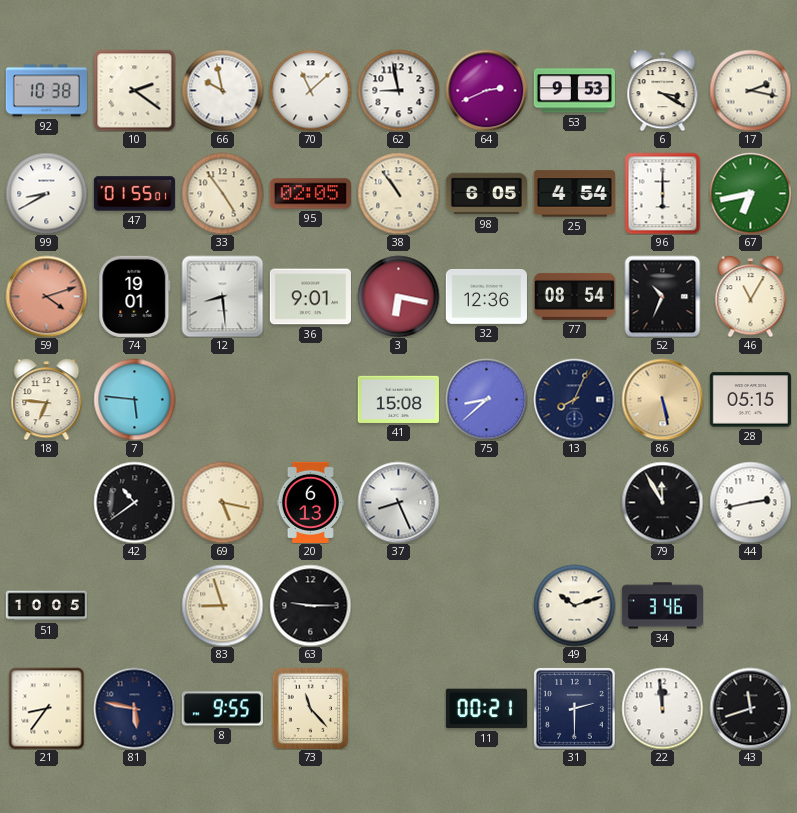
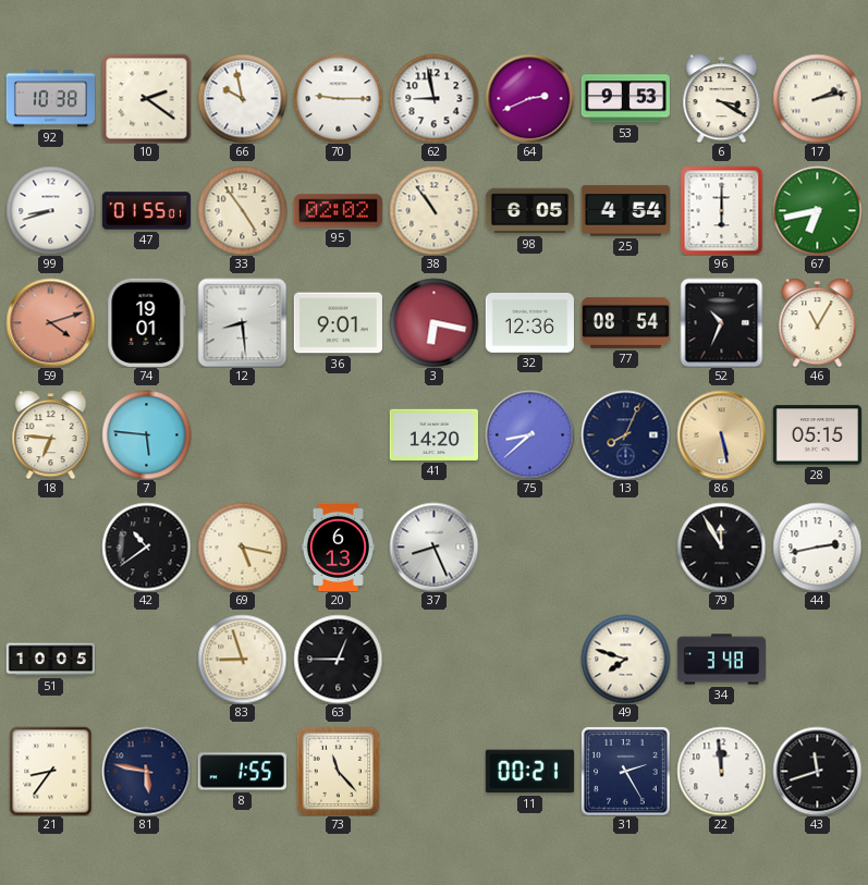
70: 11:08 -> 9:15
17: 2:17 -> 2:13
99: 8:40 -> 8:42
95: 02:05 -> 02:02
41: 15:08 -> 14:20
63: 9:15 -> 12:45
49: 10:12 -> 7:48
34: 3:46 -> 3:48
8: 9:55 -> 1:55
31: 2:30 -> 2:25
